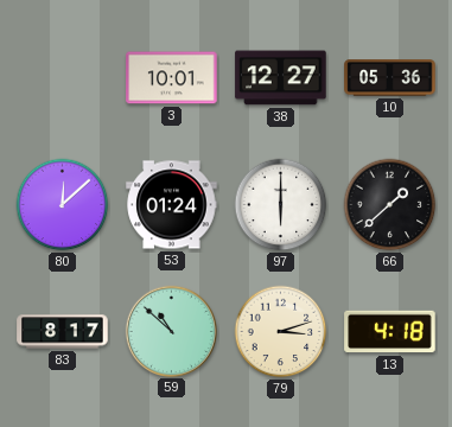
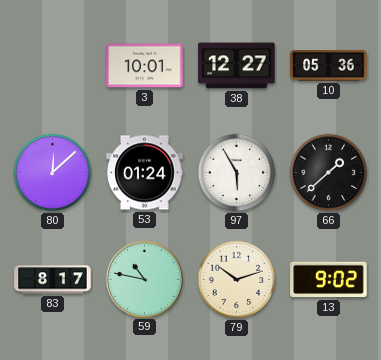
97: 6:00 -> 5:55
59: 10:52 -> 10:47
79: 3:12 -> 10:12
13: 4:18 -> 9:02
